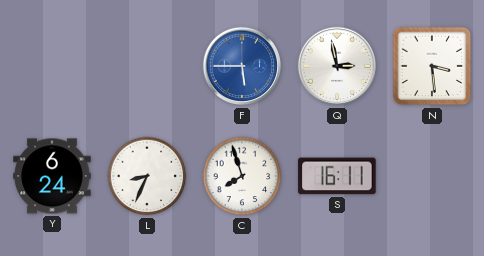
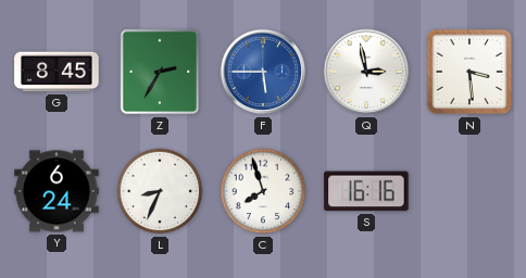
G: none -> 8:45
Z: none -> 2:35
S: 16:11 -> 16:16
